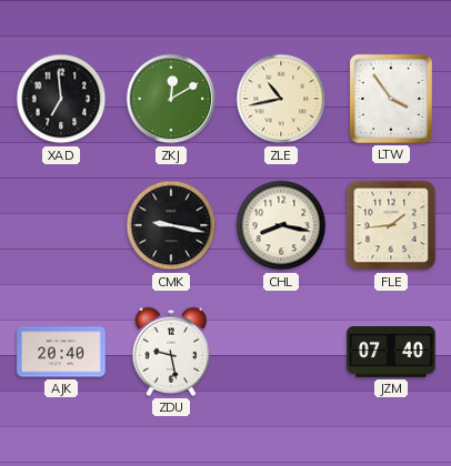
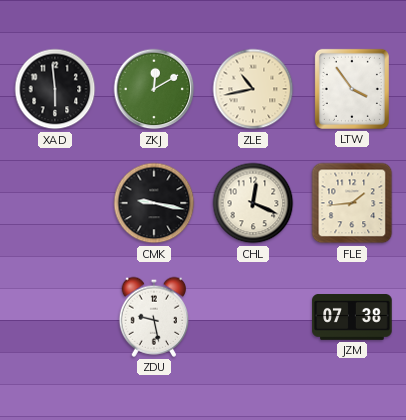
XAD: 6:59 -> 5:59
CHL: 8:17 -> 12:19
AJK: 20:40 -> none
JZM: 07:40 -> 07:38
